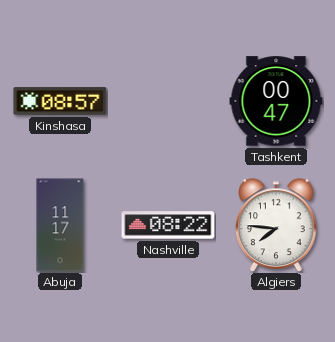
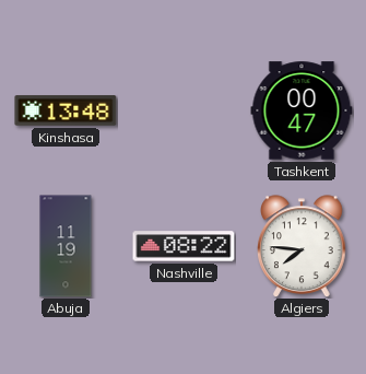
Kinshasa: 08:57 -> 13:48
Abuja: 11:17 -> 11:19
